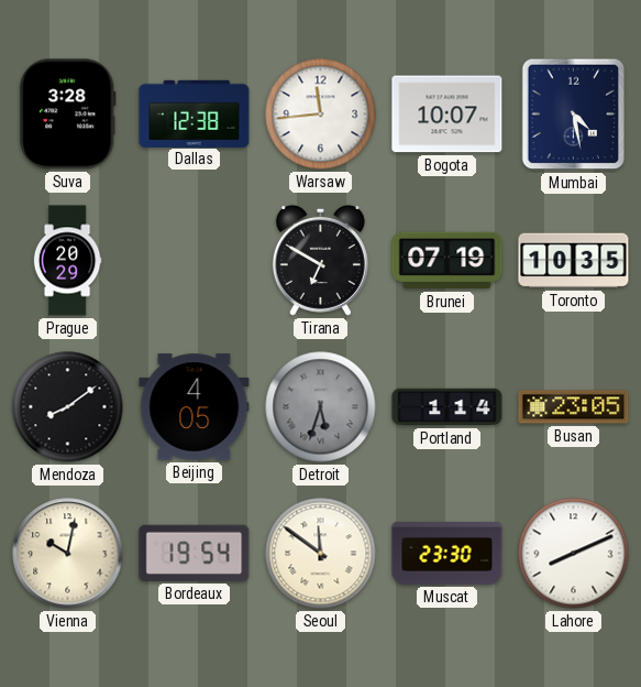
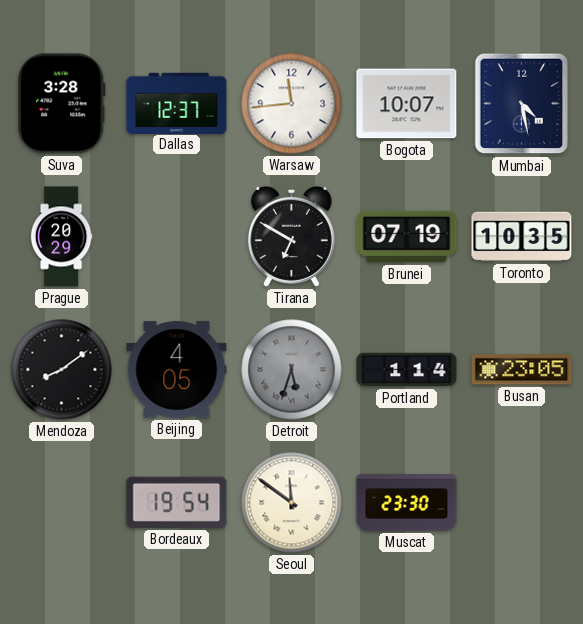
Dallas: 12:38 -> 12:37
Vienna: 10:02 -> none
Lahore: 8:11 -> none
